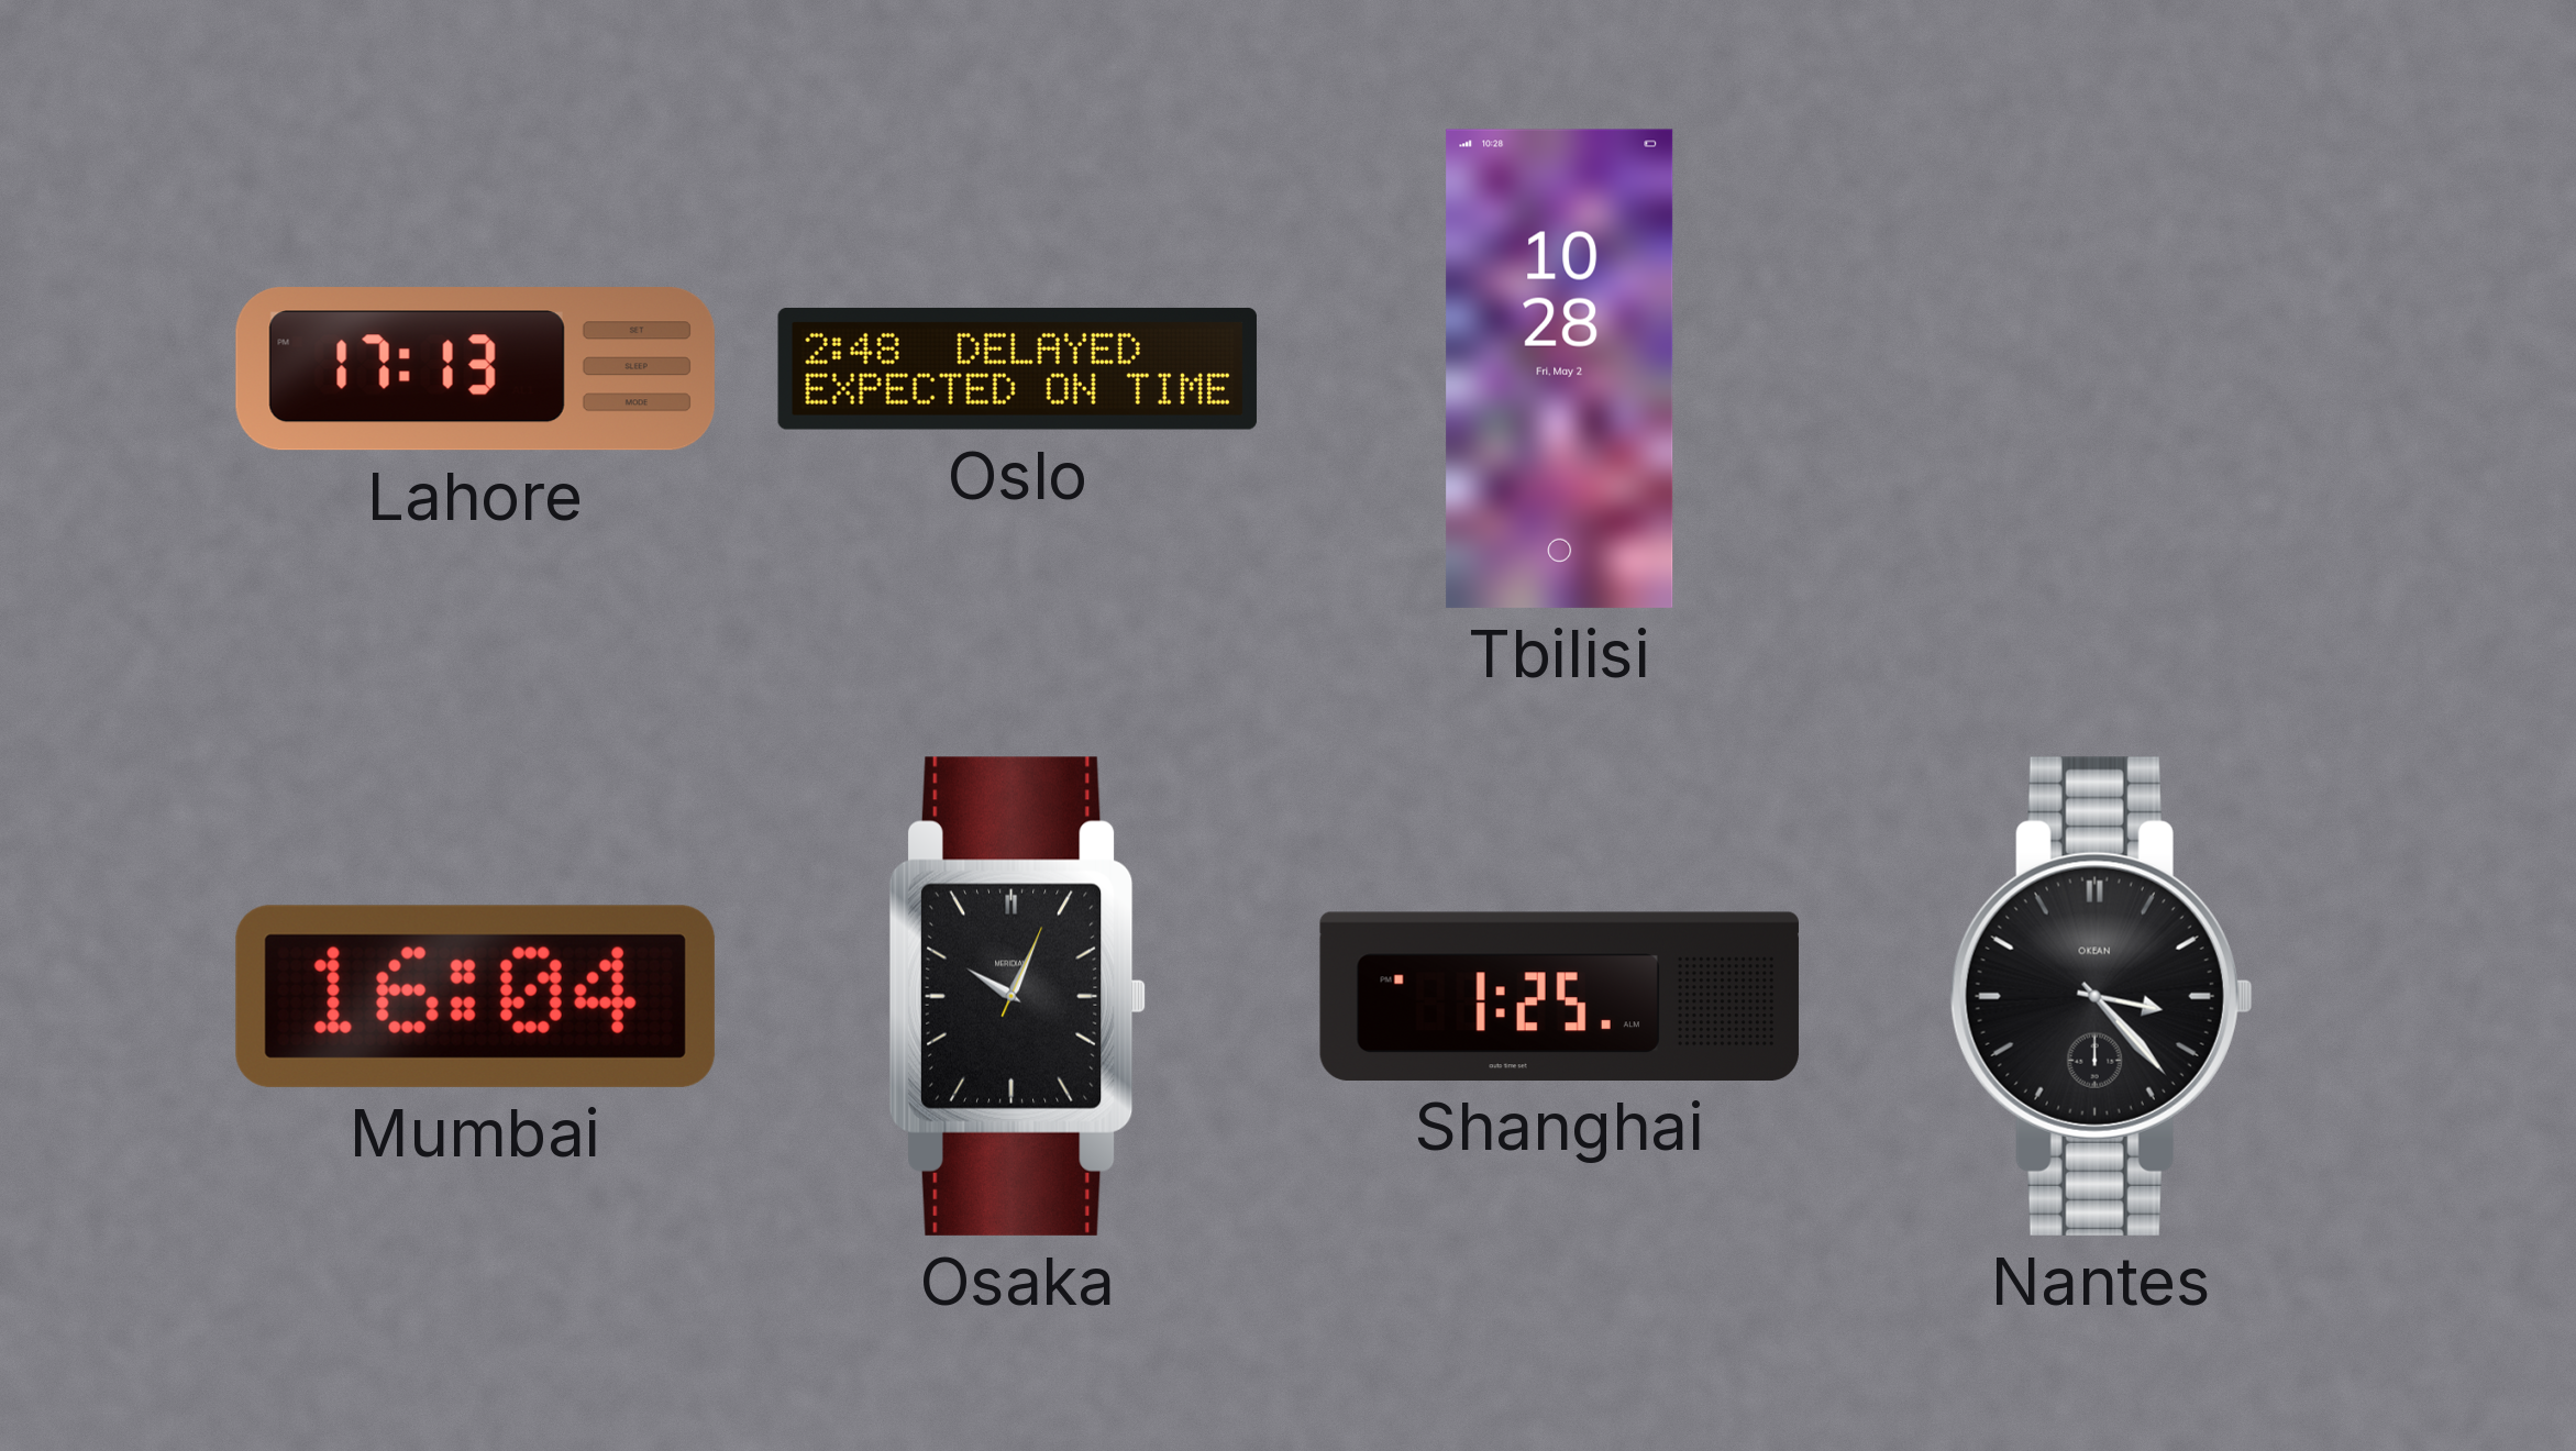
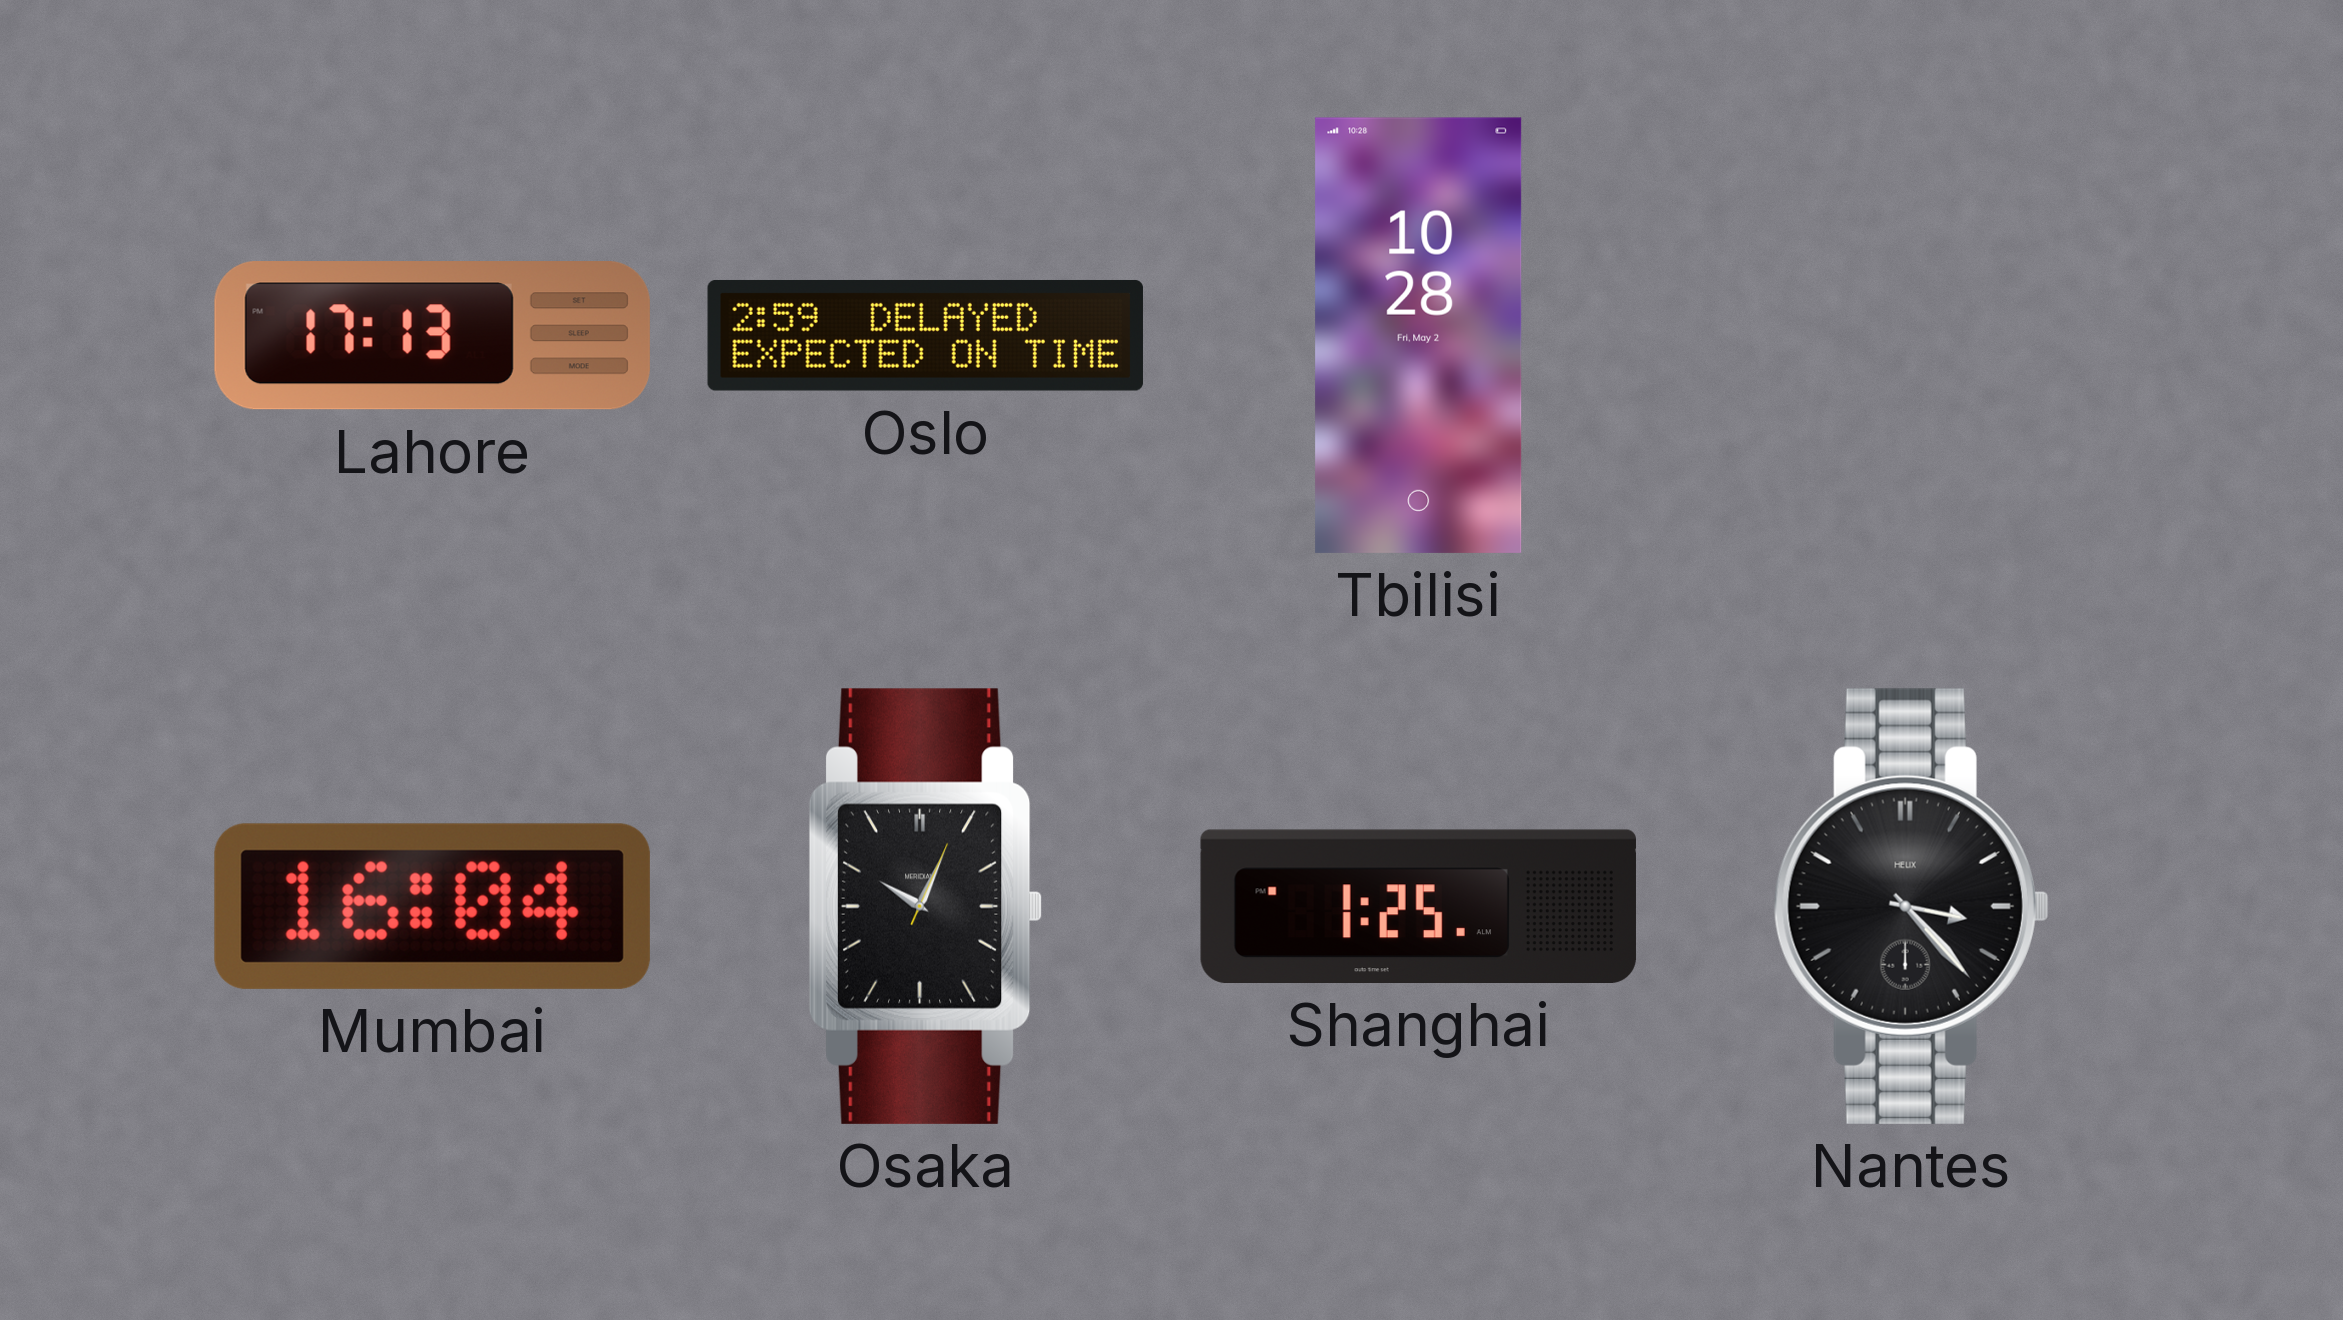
Oslo: 2:48 -> 2:59
Nantes brand: OKEAN -> HELIX
